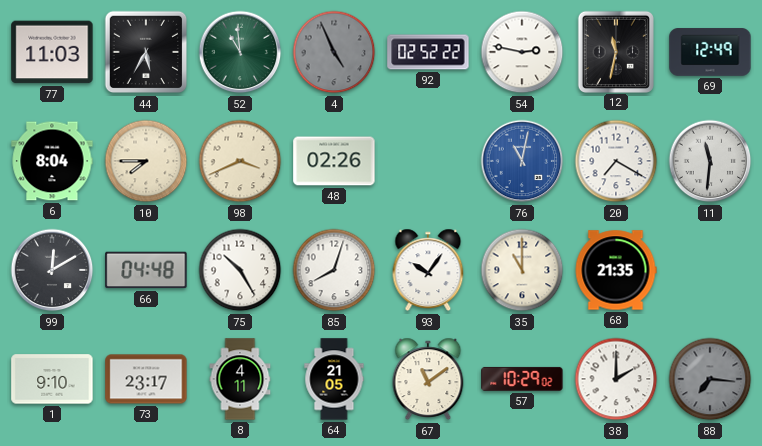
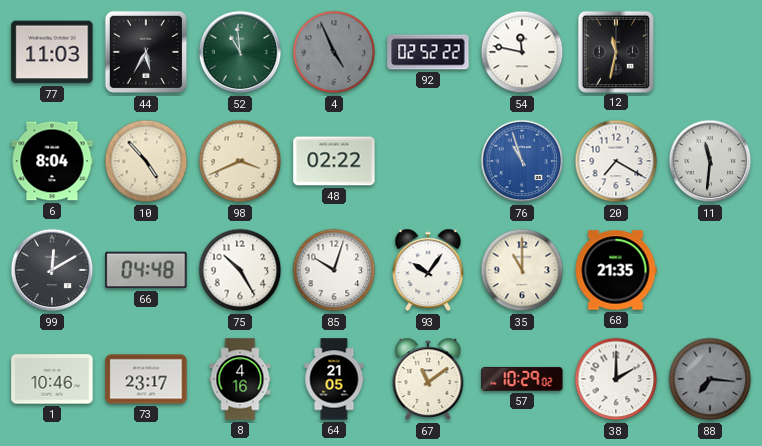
54: 2:47 -> 11:47
69: 12:49 -> none
10: 7:45 -> 4:53
48: 02:26 -> 02:22
76: 11:02 -> 10:57
85: 8:03 -> 10:03
1: 9:10 -> 10:46
8: 4:11 -> 4:16
